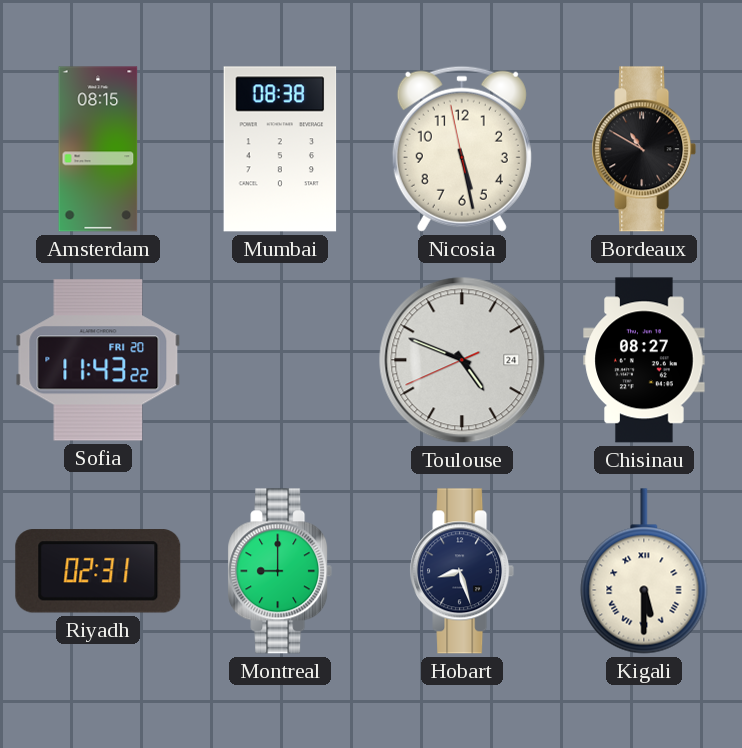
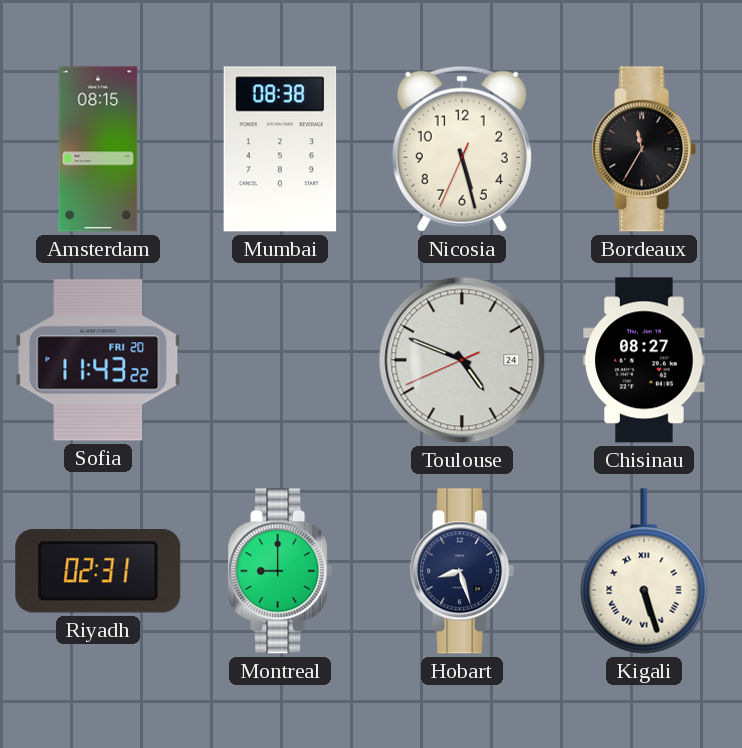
Nicosia: 5:27:58 -> 5:27:34
Bordeaux: 10:50 -> 11:35
Kigali: 5:30 -> 5:27
